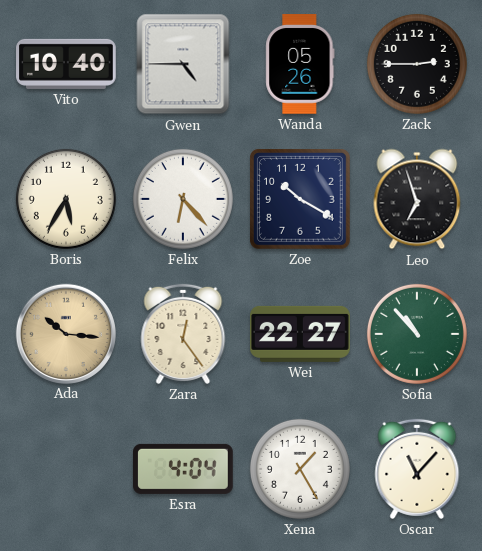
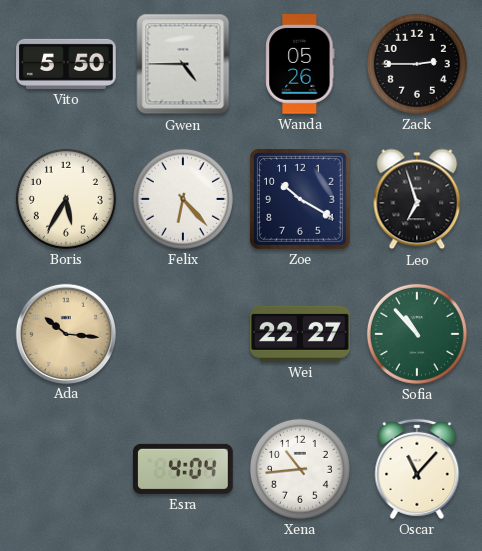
Vito: 10:40 -> 5:50
Zara: 12:24 -> none
Xena: 1:25 -> 10:44
